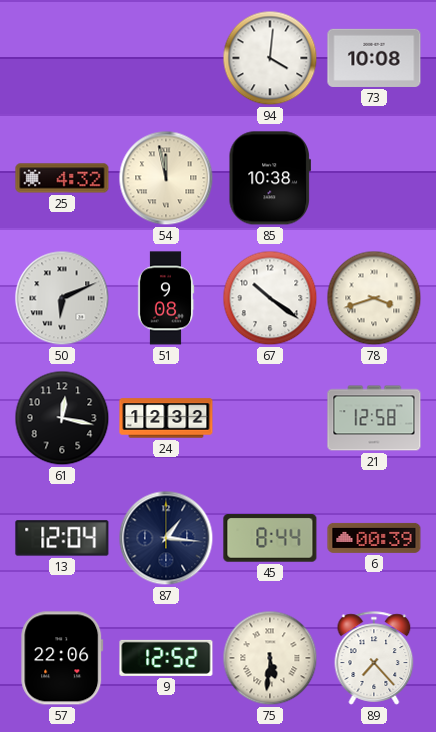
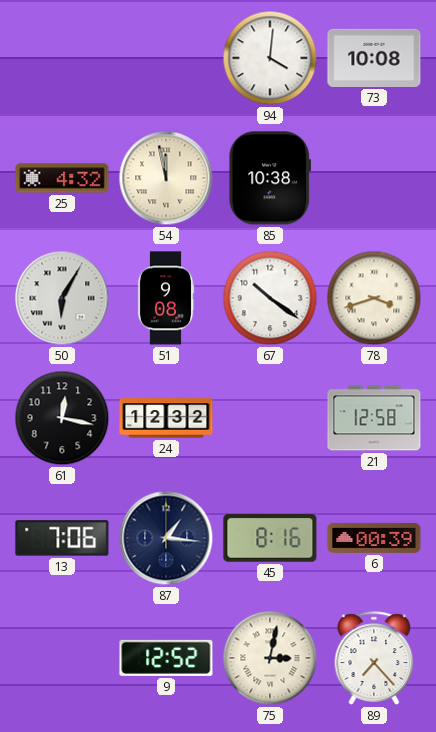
50: 6:11 -> 6:05
13: 12:04 -> 7:06
45: 8:44 -> 8:16
57: 22:06 -> none
75: 5:31 -> 3:02
